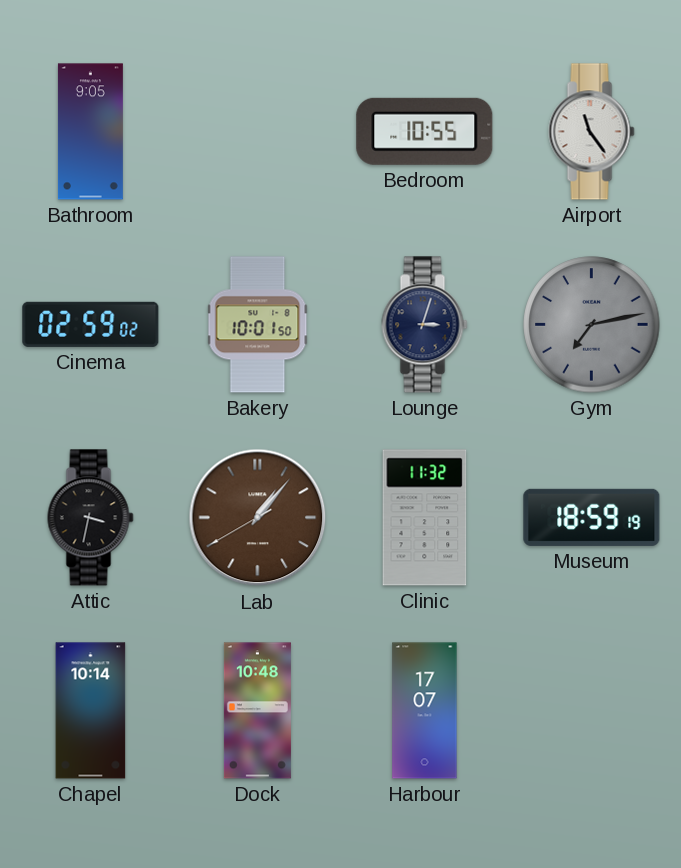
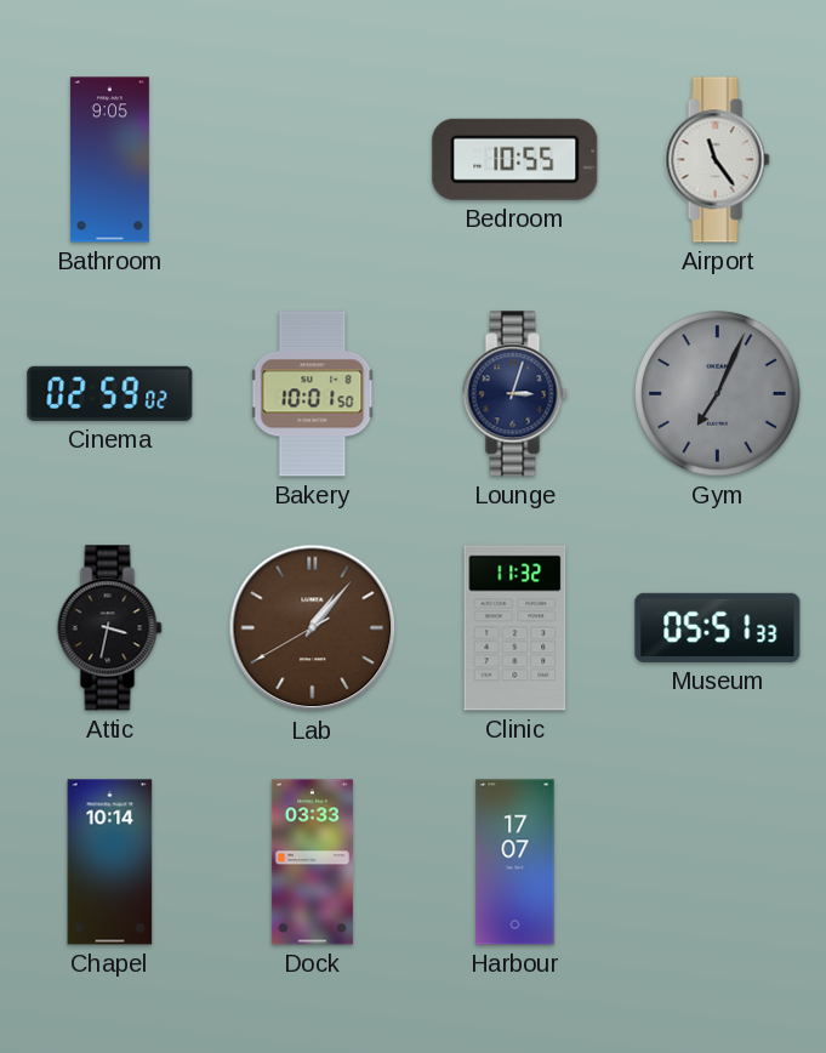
Gym: 7:13 -> 7:04
Museum: 18:59 -> 05:51
Dock: 10:48 -> 03:33
